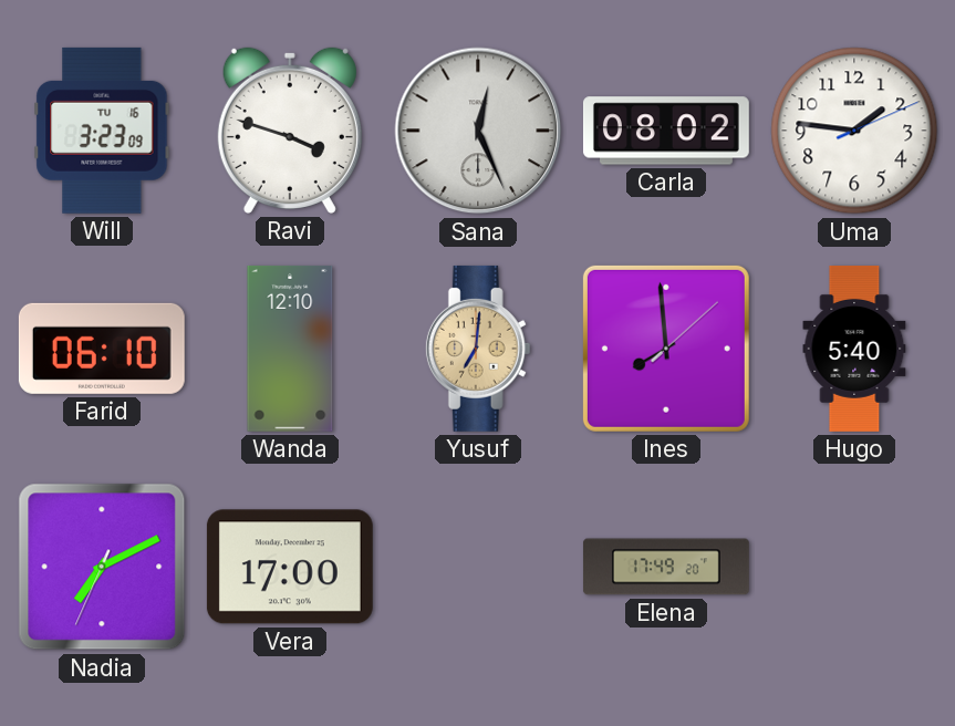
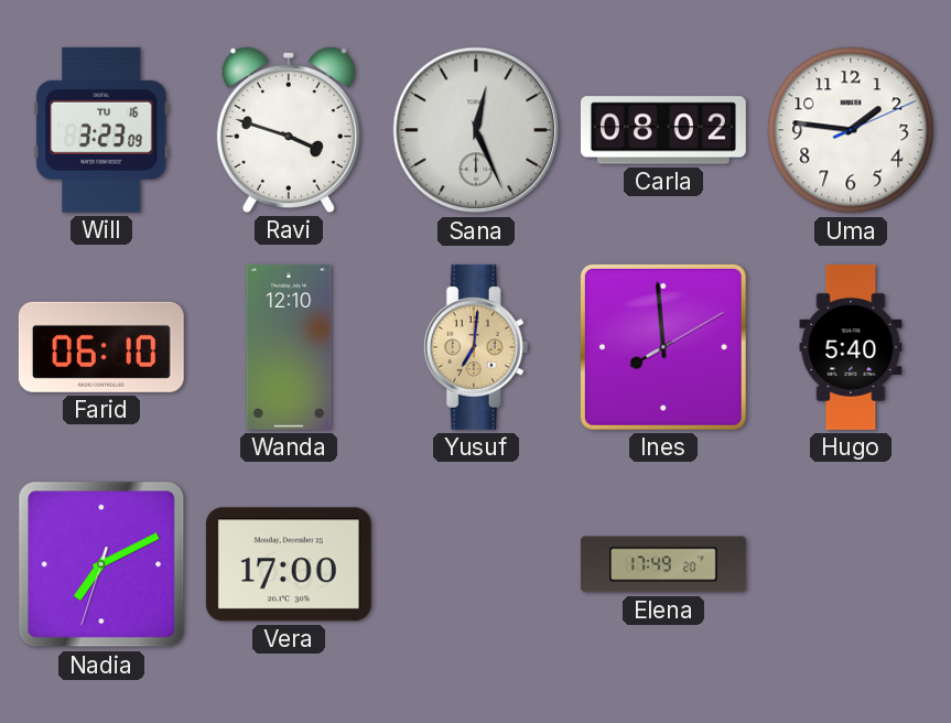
Ines: 7:59:08 -> 7:59:10
Nadia: 7:10:34 -> 7:10:33
